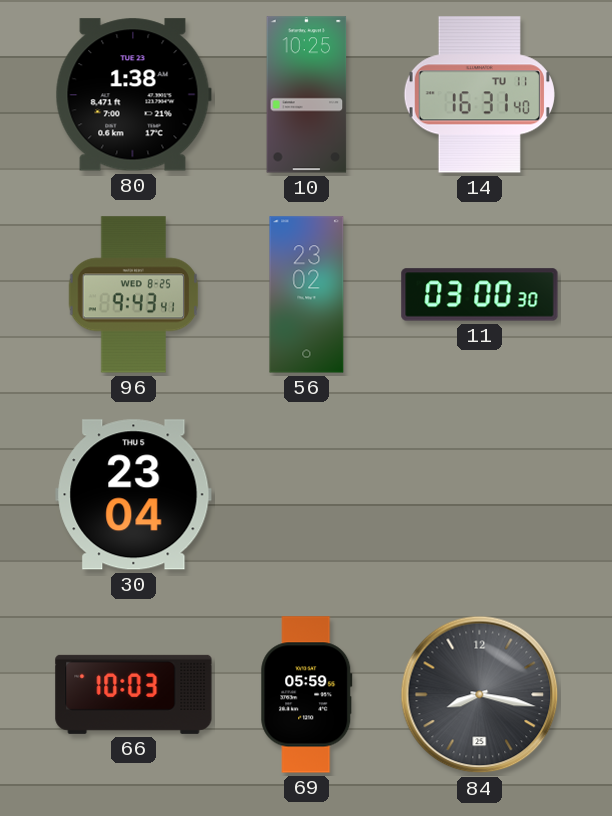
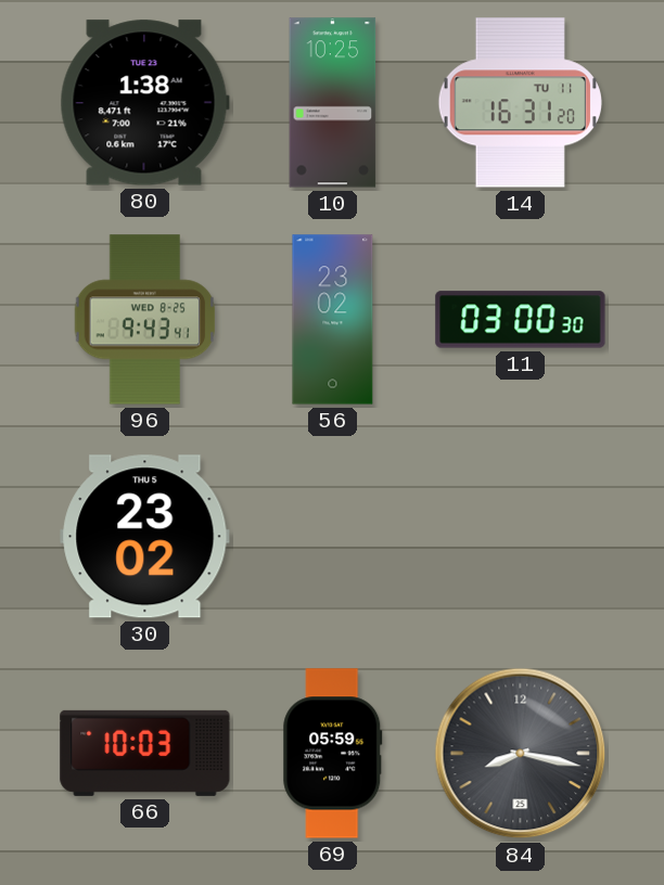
14: 16:31:40 -> 16:31:20
30: 23:04 -> 23:02
